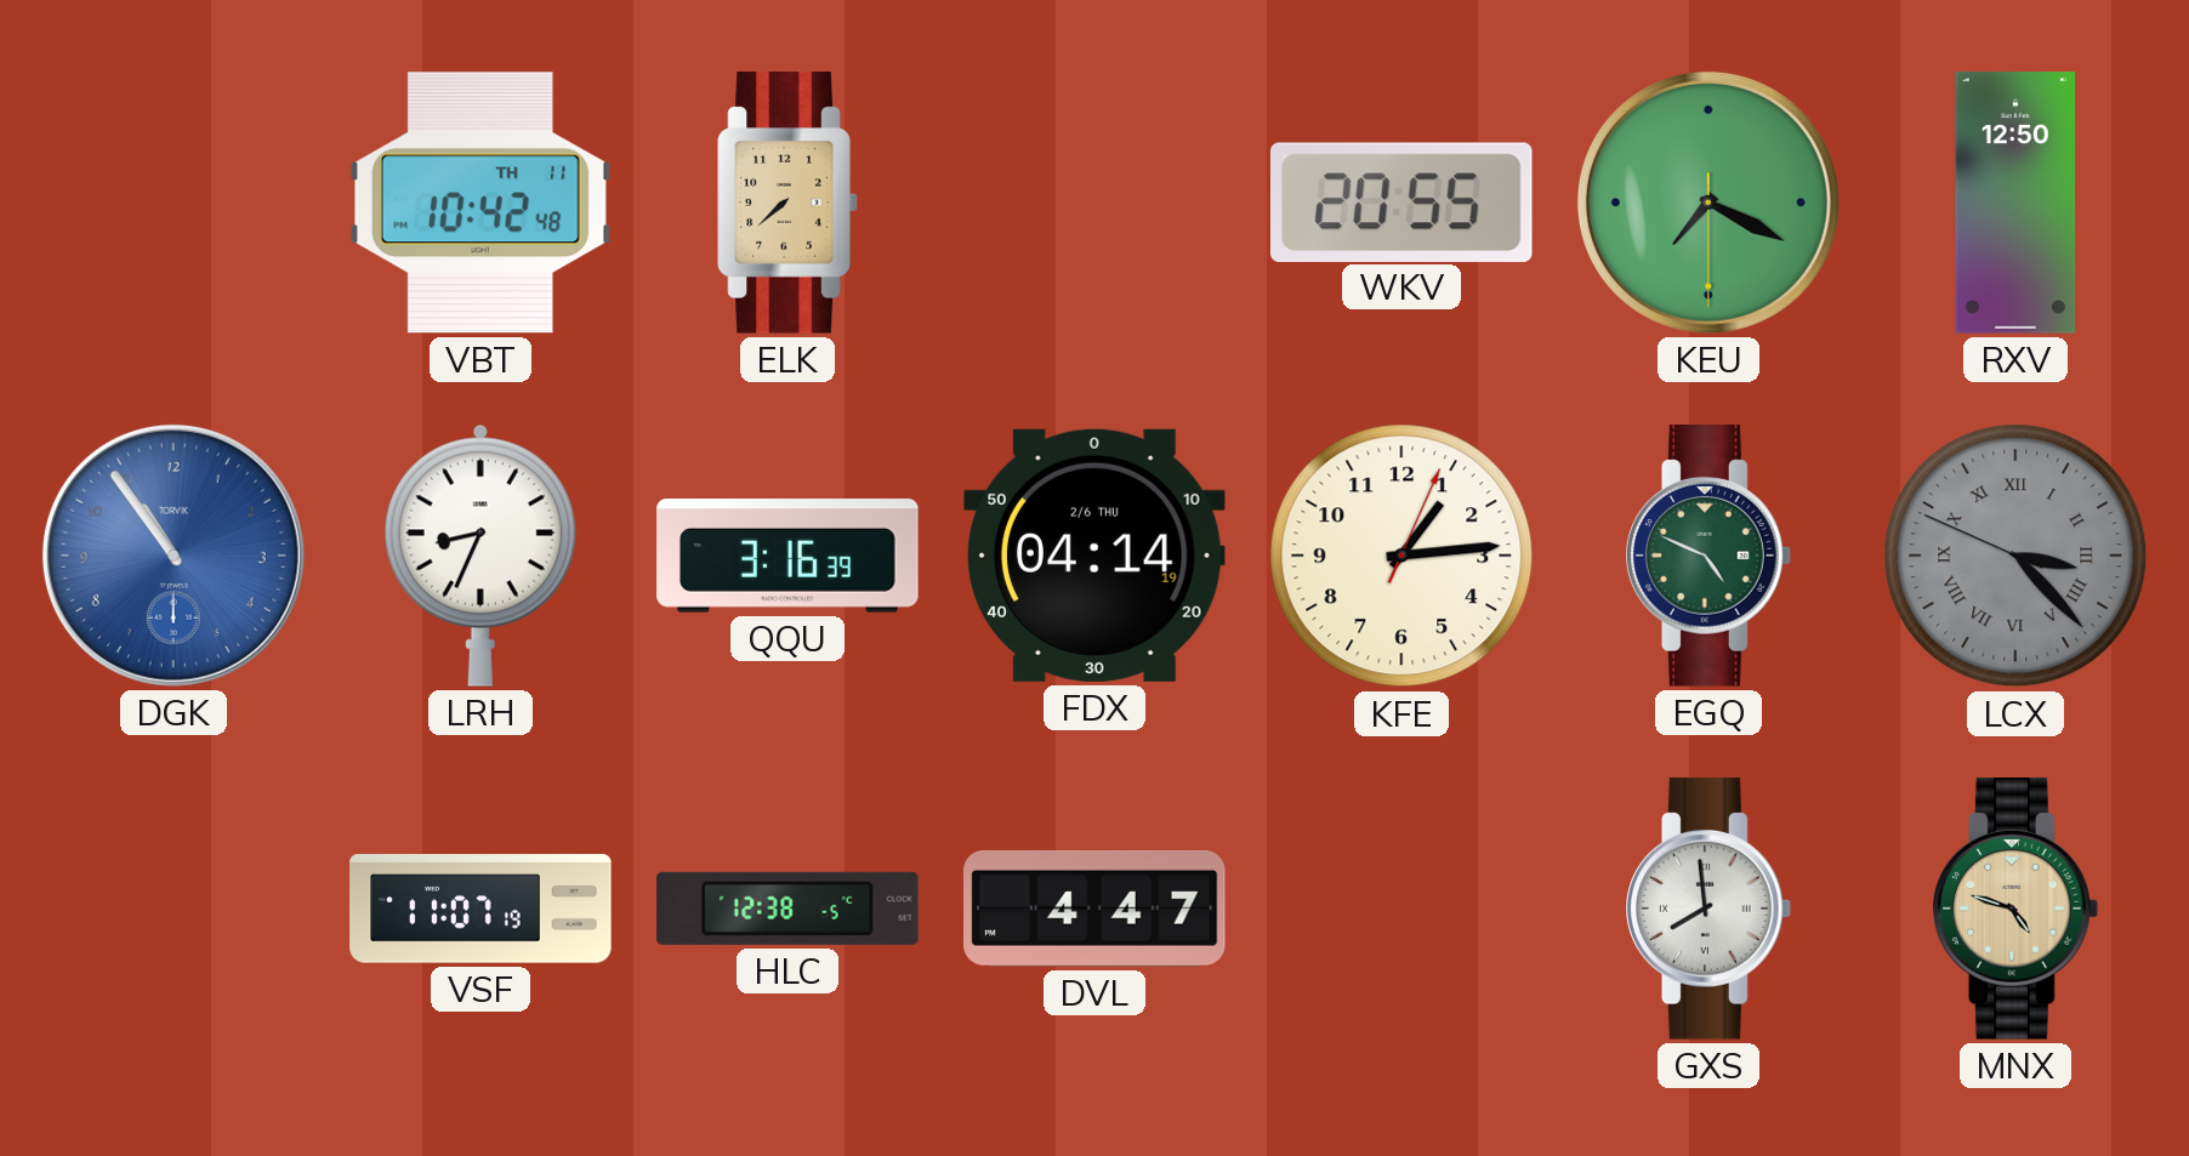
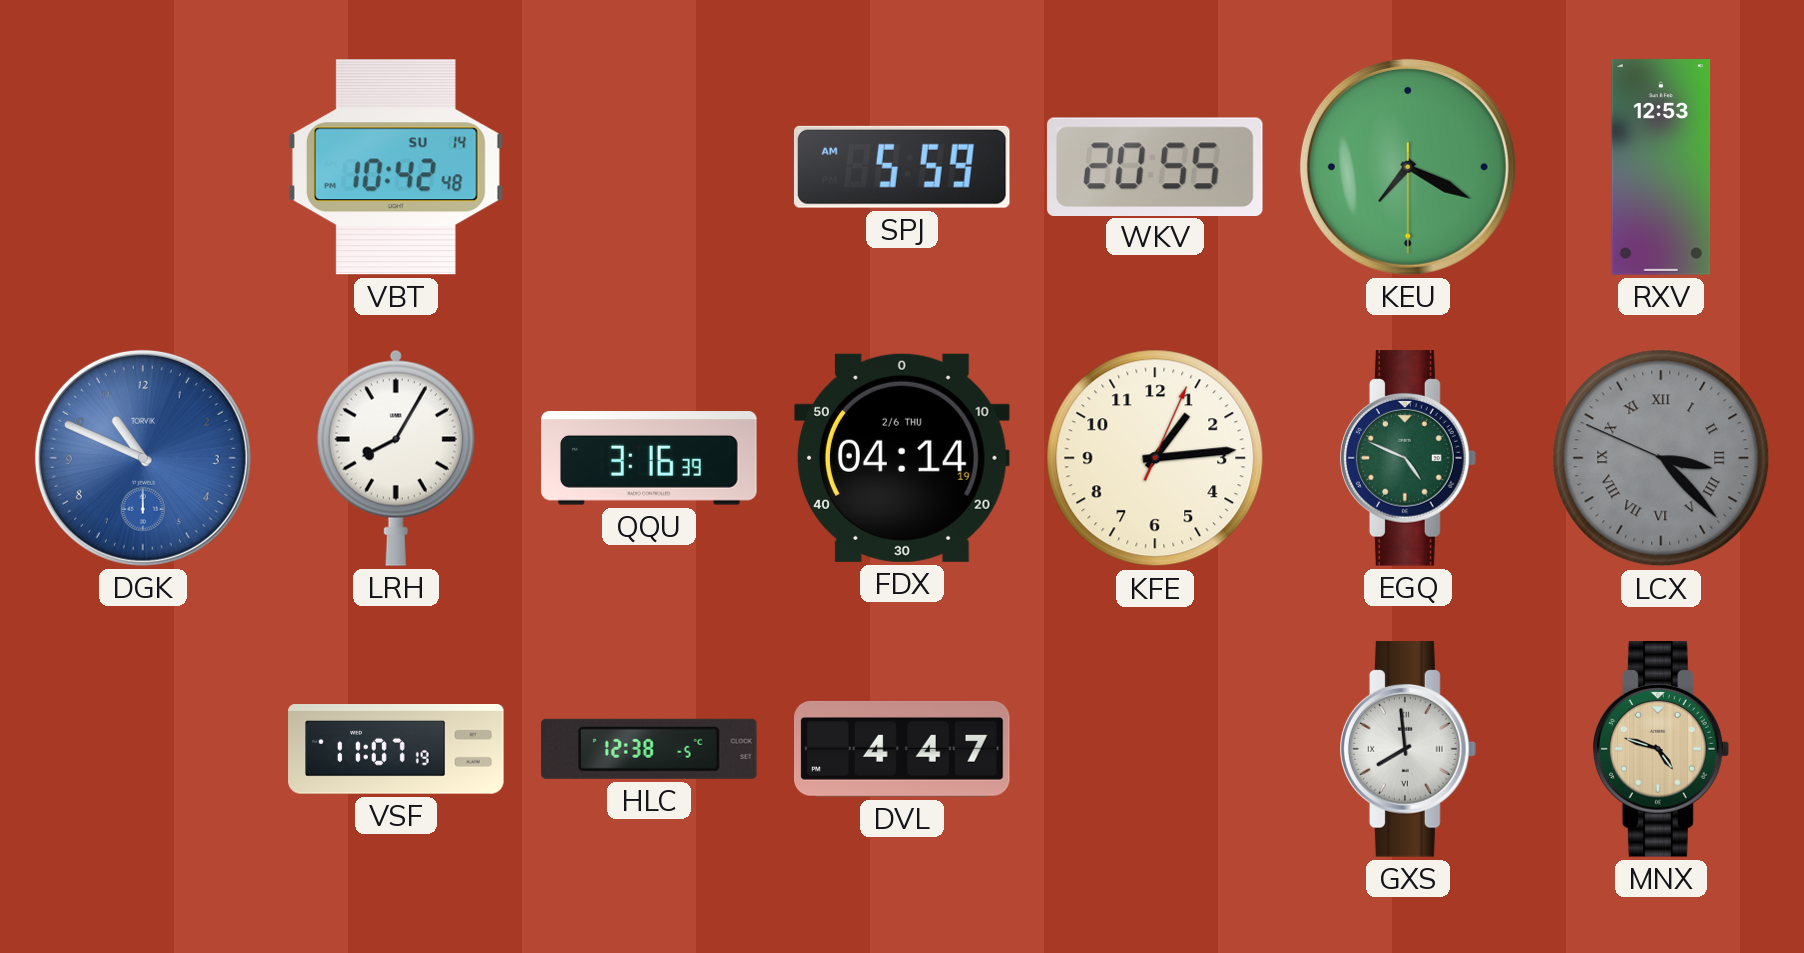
VBT date: TH 11 -> SU 14
ELK: 7:38 -> none
SPJ: none -> 5:59
RXV: 12:50 -> 12:53
DGK: 10:54 -> 10:49
LRH: 8:34 -> 8:05
